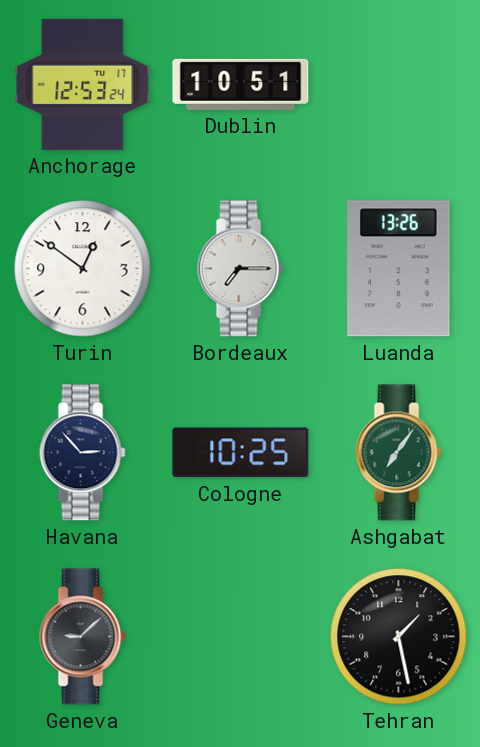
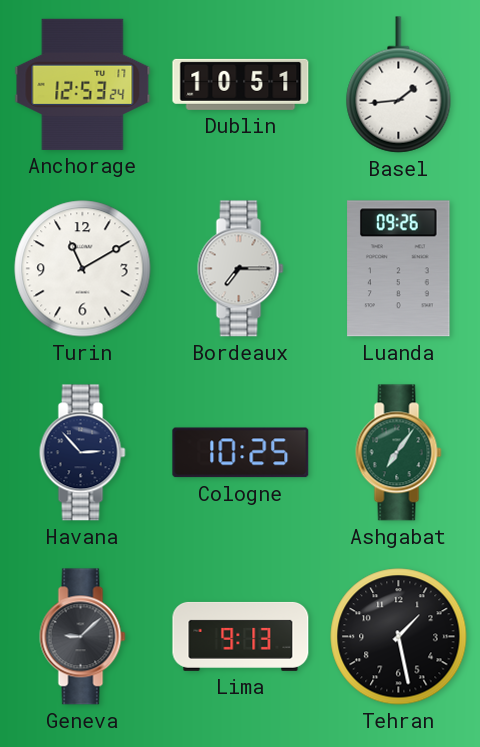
Basel: none -> 1:44
Turin: 12:51 -> 11:10
Luanda: 13:26 -> 09:26
Lima: none -> 9:13
